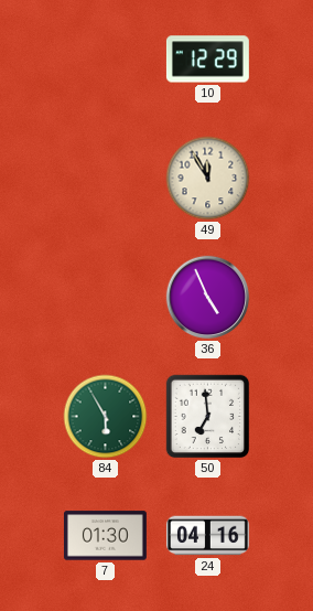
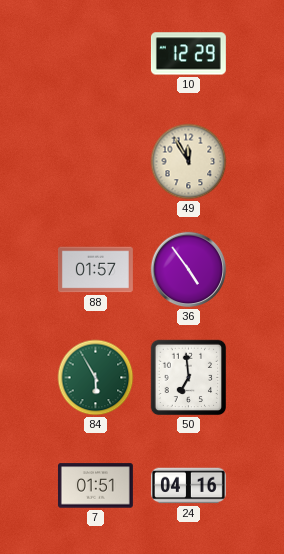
88: none -> 01:57
36: 4:56 -> 4:54
7: 01:30 -> 01:51
